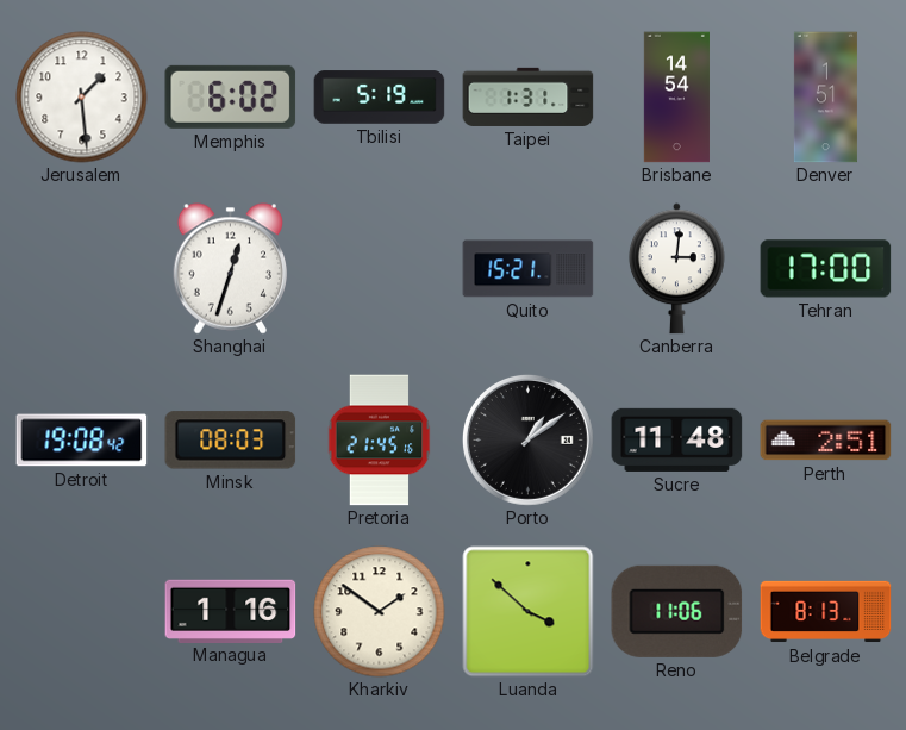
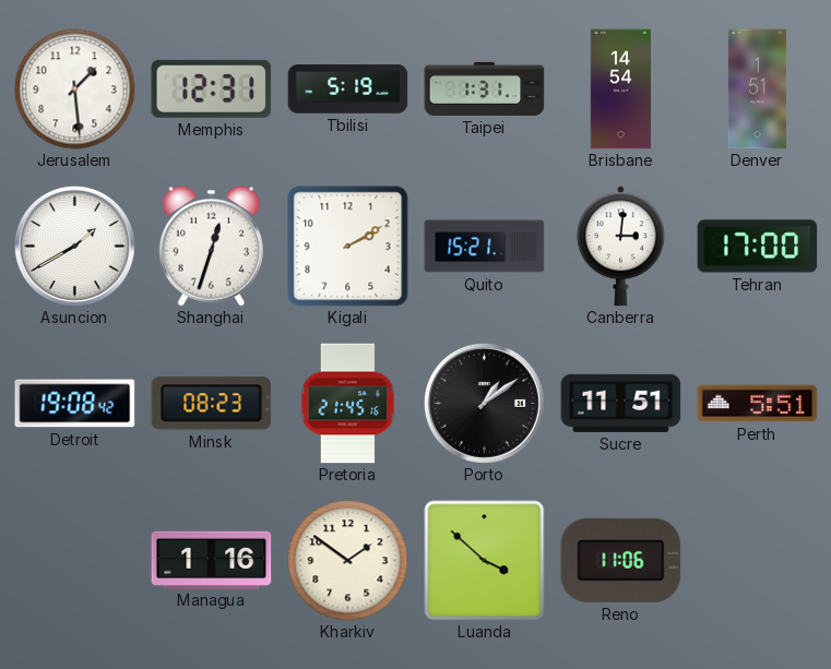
Memphis: 6:02 -> 12:31
Asuncion: none -> 1:40
Kigali: none -> 2:10
Minsk: 08:03 -> 08:23
Sucre: 11:48 -> 11:51
Perth: 2:51 -> 5:51
Belgrade: 8:13 -> none
